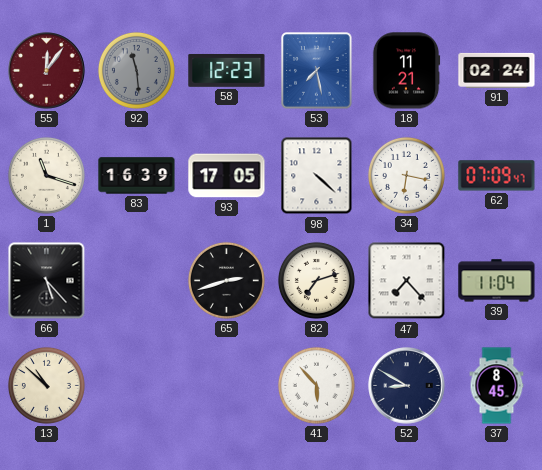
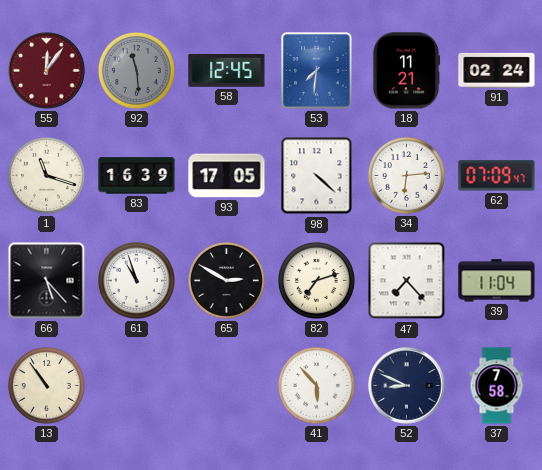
58: 12:23 -> 12:45
53: 7:28 -> 7:31
34: 6:17 -> 6:14
61: none -> 10:57
65: 2:42 -> 2:50
13: 10:52 -> 10:54
52: 8:50 -> 8:49
37: 8:45 -> 7:58
